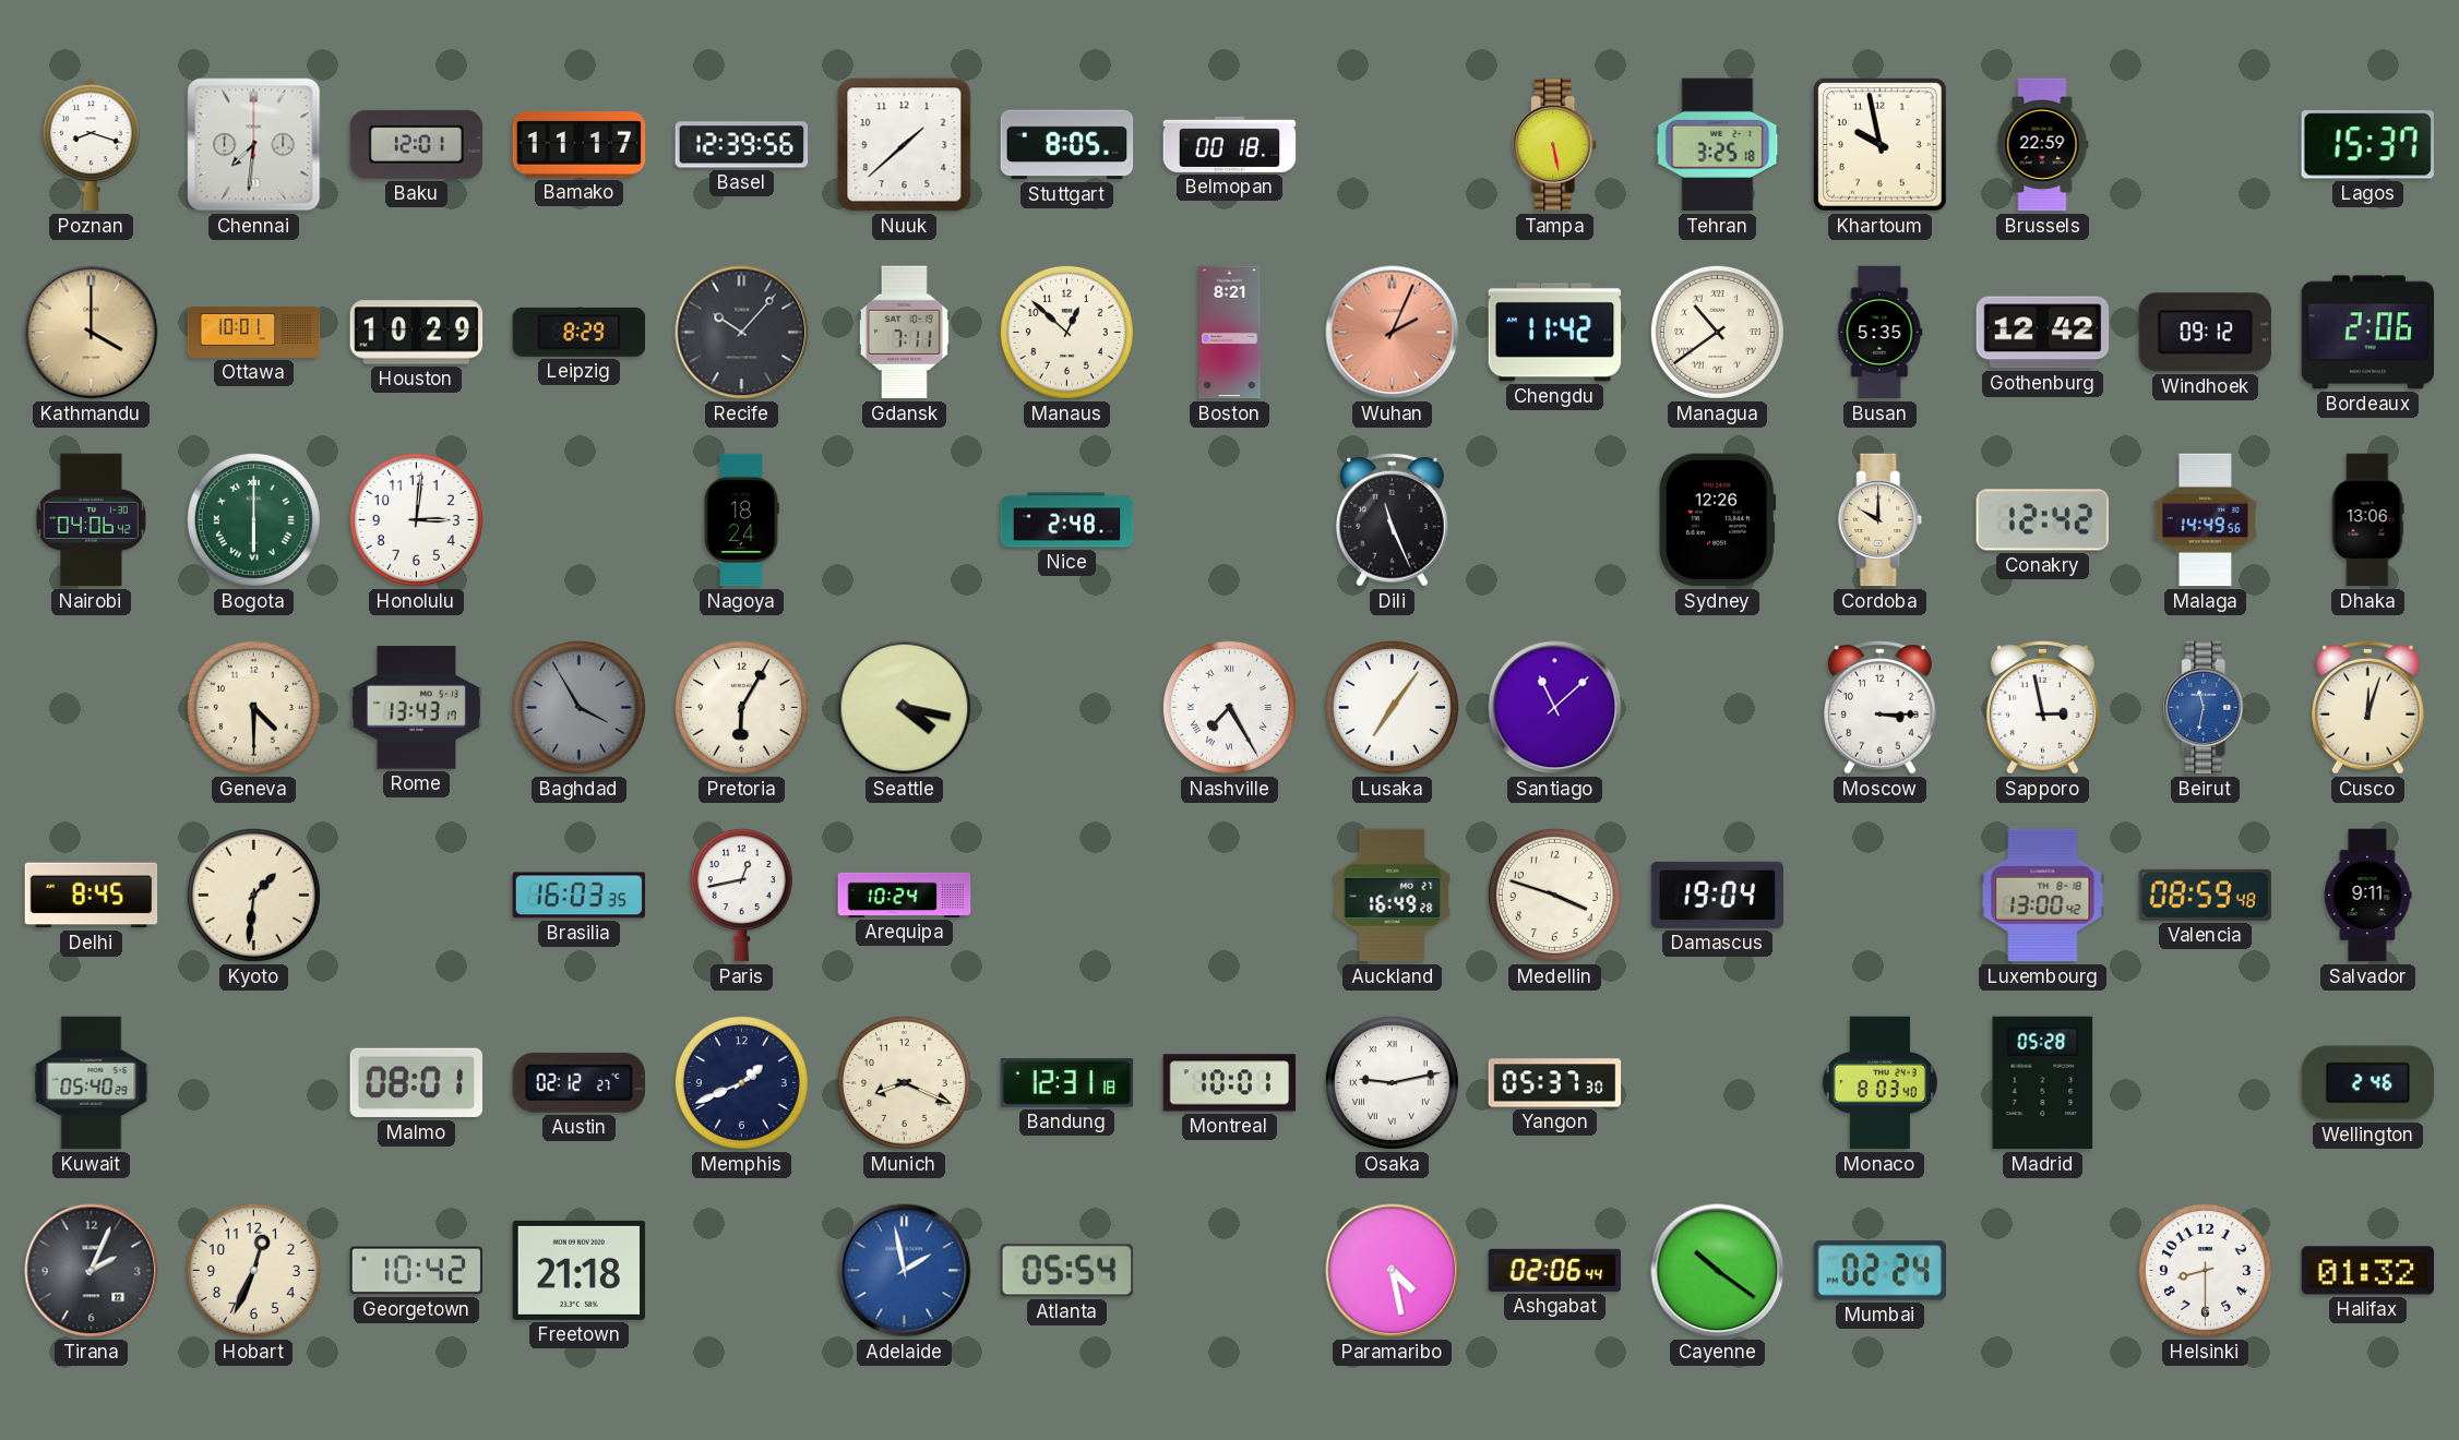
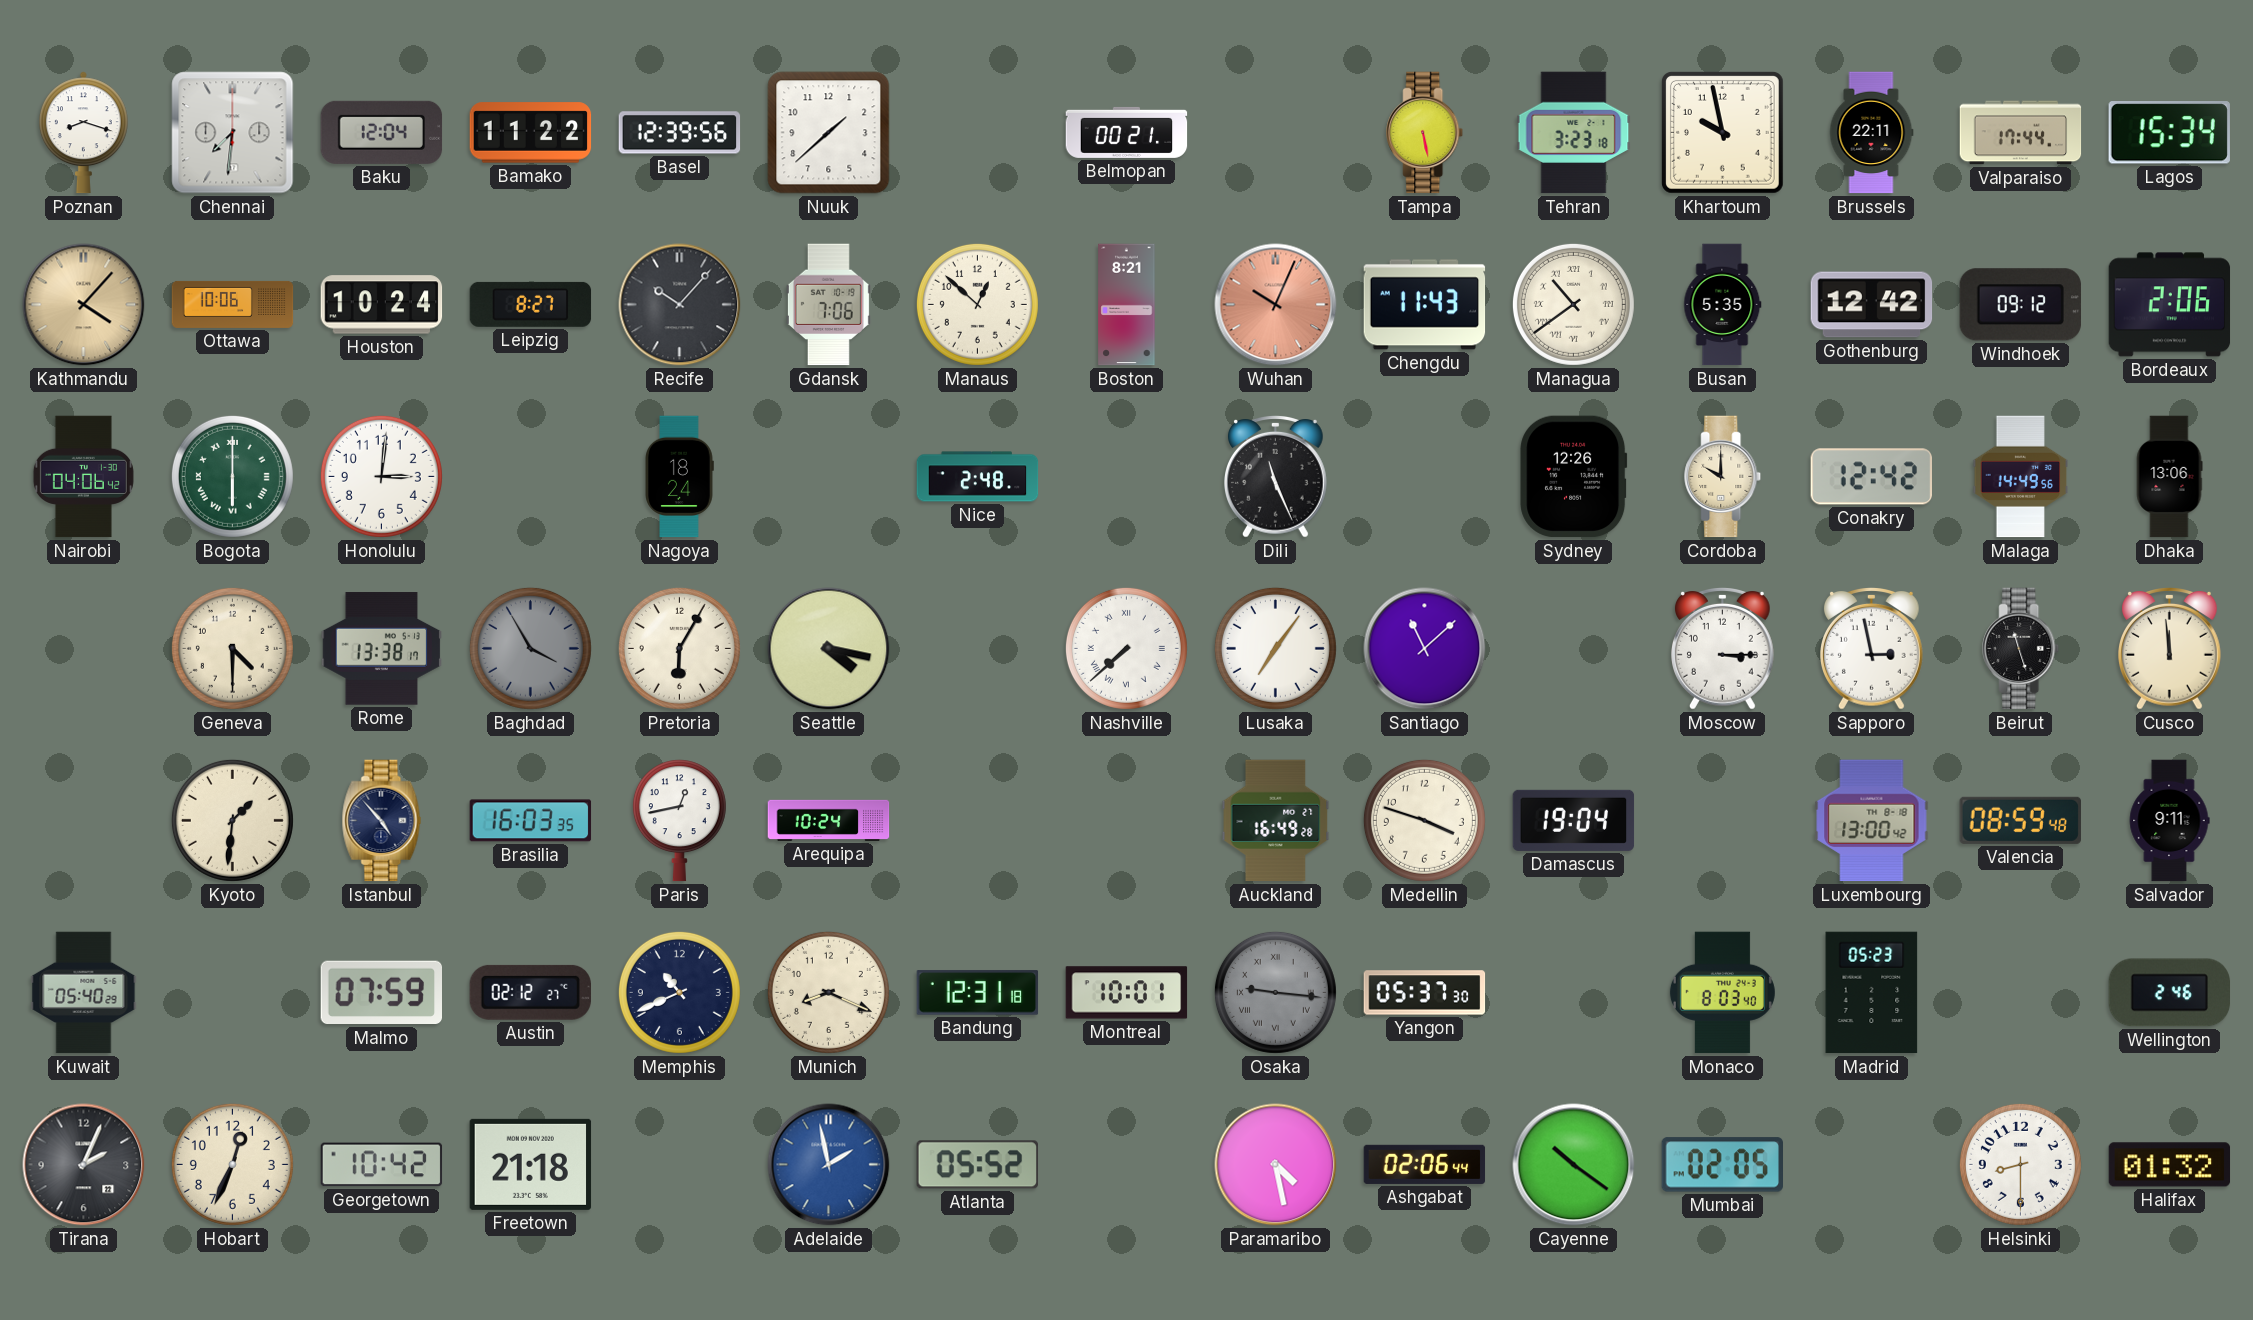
Baku: 12:01 -> 12:04
Bamako: 11:17 -> 11:22
Stuttgart: 8:05 -> none
Belmopan: 00:18 -> 00:21
Tehran: 3:25 -> 3:23
Brussels: 22:59 -> 22:11
Valparaiso: none -> 17:44
Lagos: 15:37 -> 15:34
Kathmandu: 4:00 -> 4:07
Ottawa: 10:01 -> 10:06
Houston: 10:29 -> 10:24
Leipzig: 8:29 -> 8:27
Gdansk: 7:11 -> 7:06
Wuhan: 2:04 -> 10:04
Chengdu: 11:42 -> 11:43
Rome: 13:43 -> 13:38
Nashville: 7:25 -> 7:38
Beirut: 11:32 -> 11:27
Beirut dial: blue -> black
Cusco: 12:03 -> 11:59
Delhi: 8:45 -> none
Istanbul: none -> 4:53
Malmo: 08:01 -> 07:59
Memphis: 1:41 -> 10:41
Osaka: 9:13 -> 9:16
Osaka dial: white -> grey
Madrid: 05:28 -> 05:23
Atlanta: 05:54 -> 05:52
Mumbai: 02:24 -> 02:05
